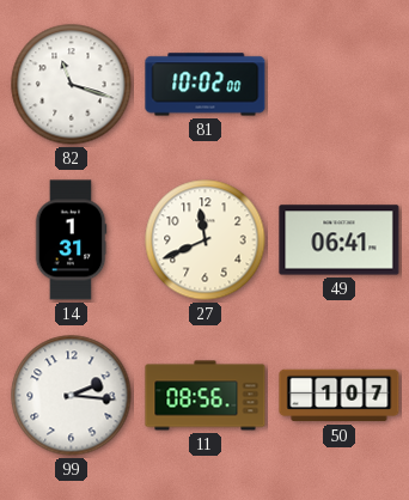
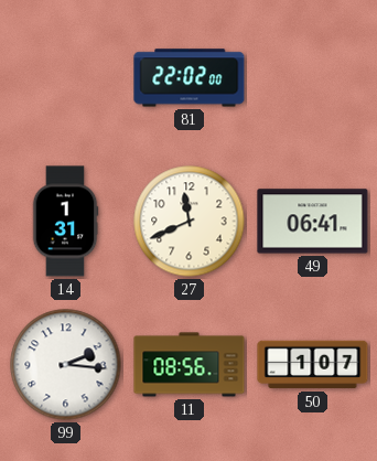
82: 11:18 -> none
81: 10:02 -> 22:02
